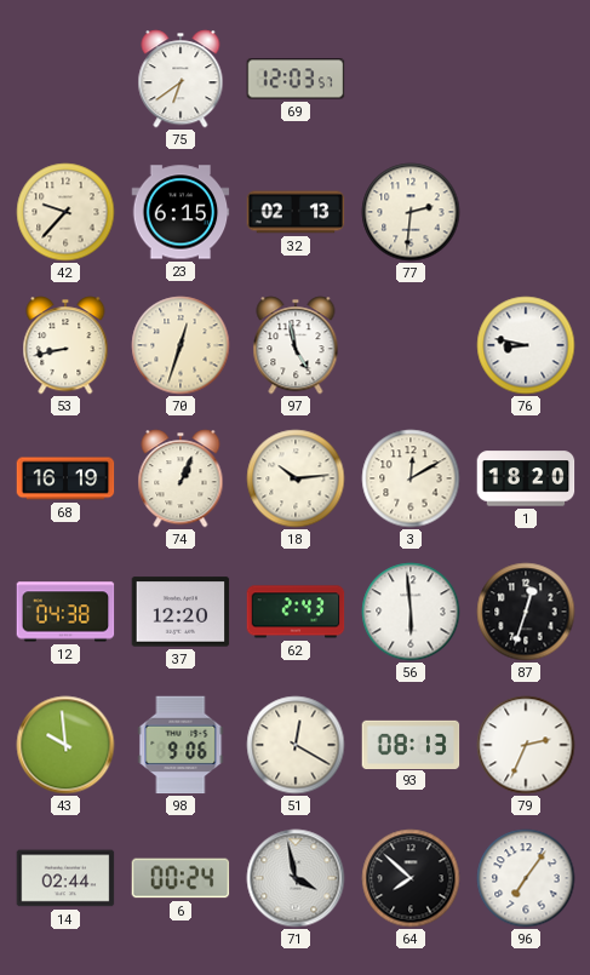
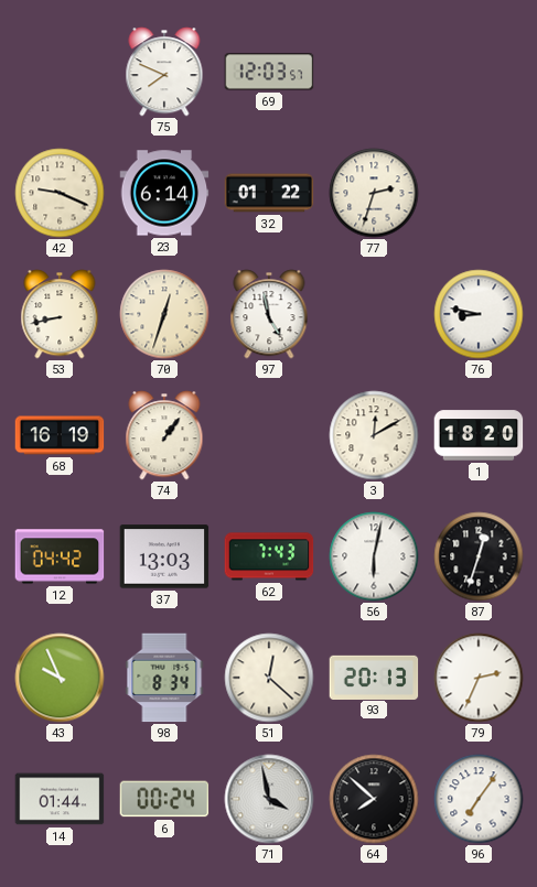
75: 6:39 -> 7:49
42: 9:37 -> 9:19
23: 6:15 -> 6:14
32: 02:13 -> 01:22
77: 2:31 -> 2:33
74: 1:04 -> 1:06
18: 10:14 -> none
12: 04:38 -> 04:42
37: 12:20 -> 13:03
62: 2:43 -> 7:43
56: 5:59 -> 6:02
43: 9:59 -> 9:56
98: 9:06 -> 8:34
51: 12:20 -> 12:22
93: 08:13 -> 20:13
14: 02:44 -> 01:44
